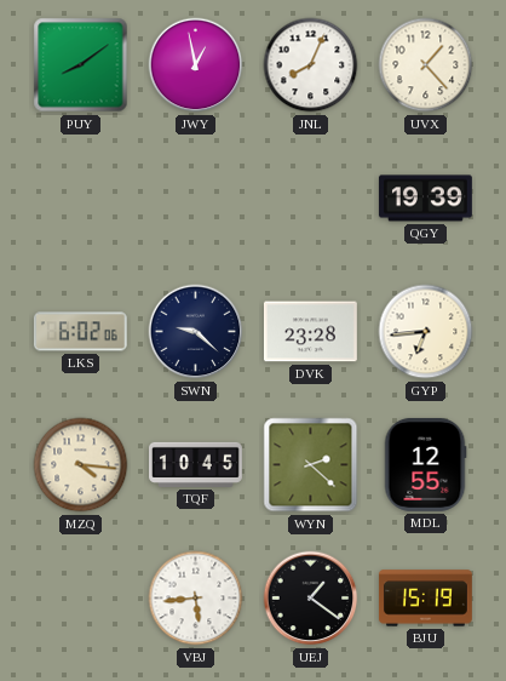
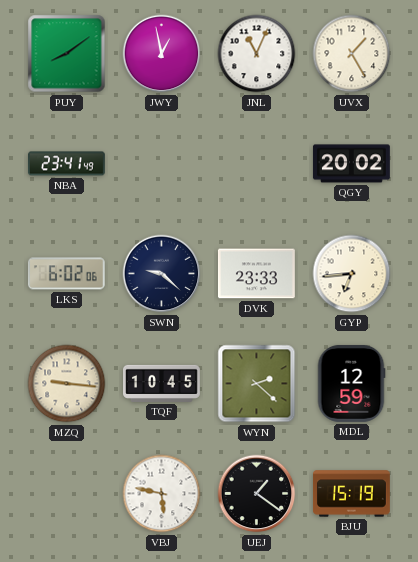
JNL: 8:04 -> 11:04
UVX: 1:23 -> 1:25
NBA: none -> 23:41
QGY: 19:39 -> 20:02
DVK: 23:28 -> 23:33
MZQ: 4:16 -> 9:16
MDL: 12:55 -> 12:59
VBJ: 5:44 -> 5:47
